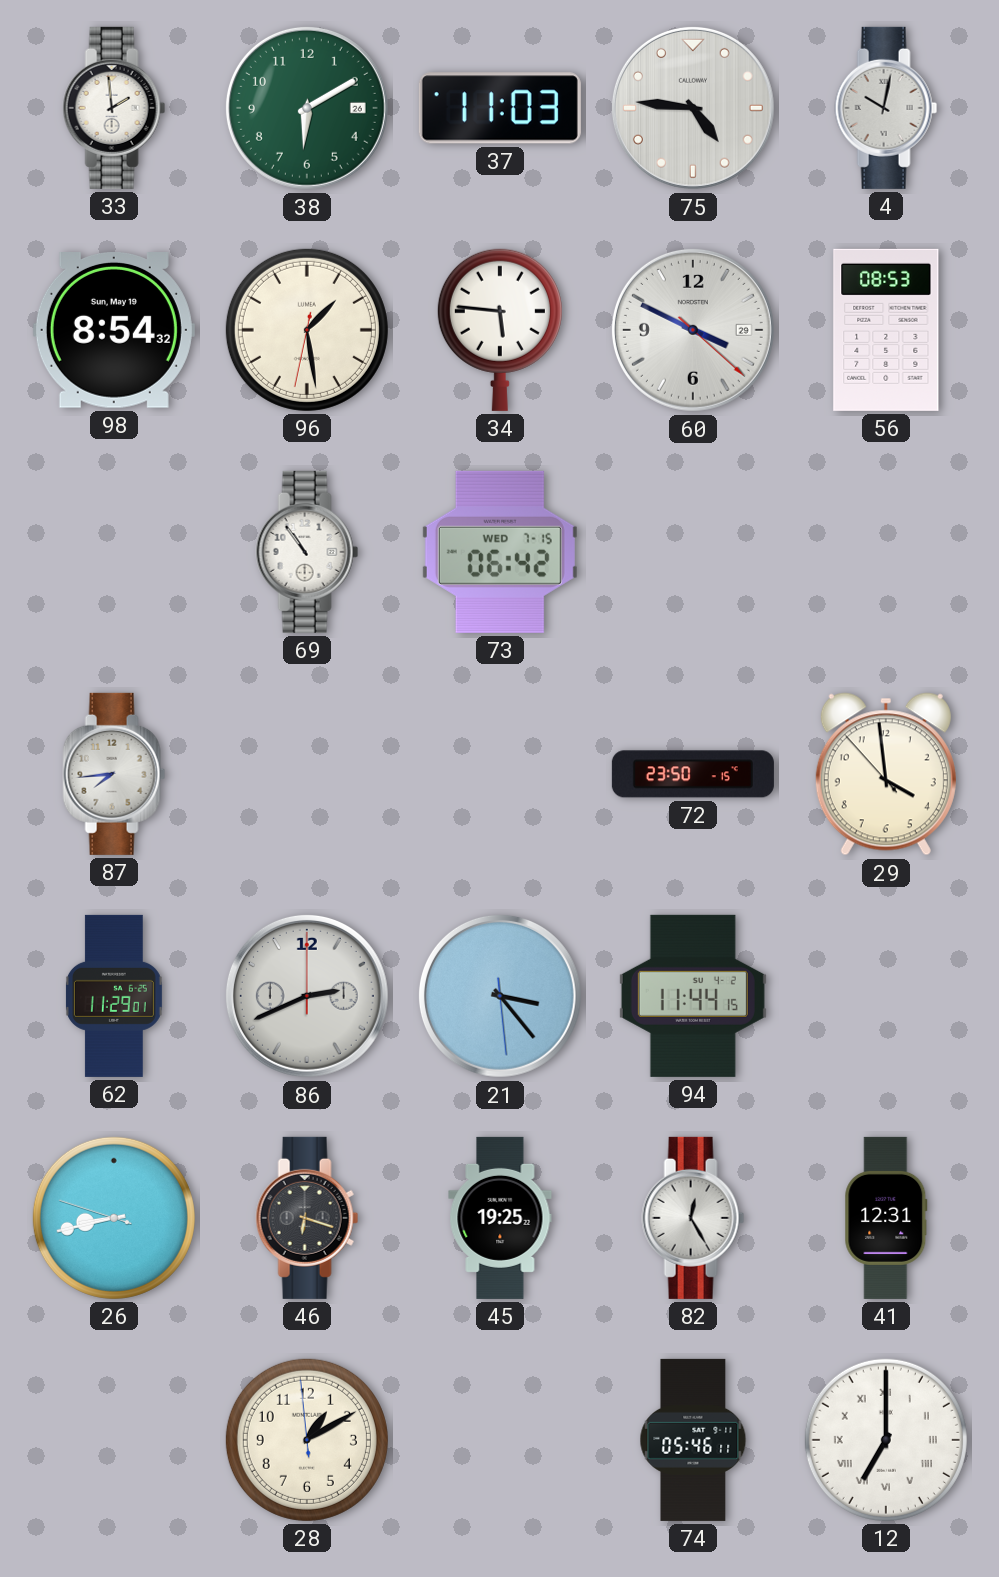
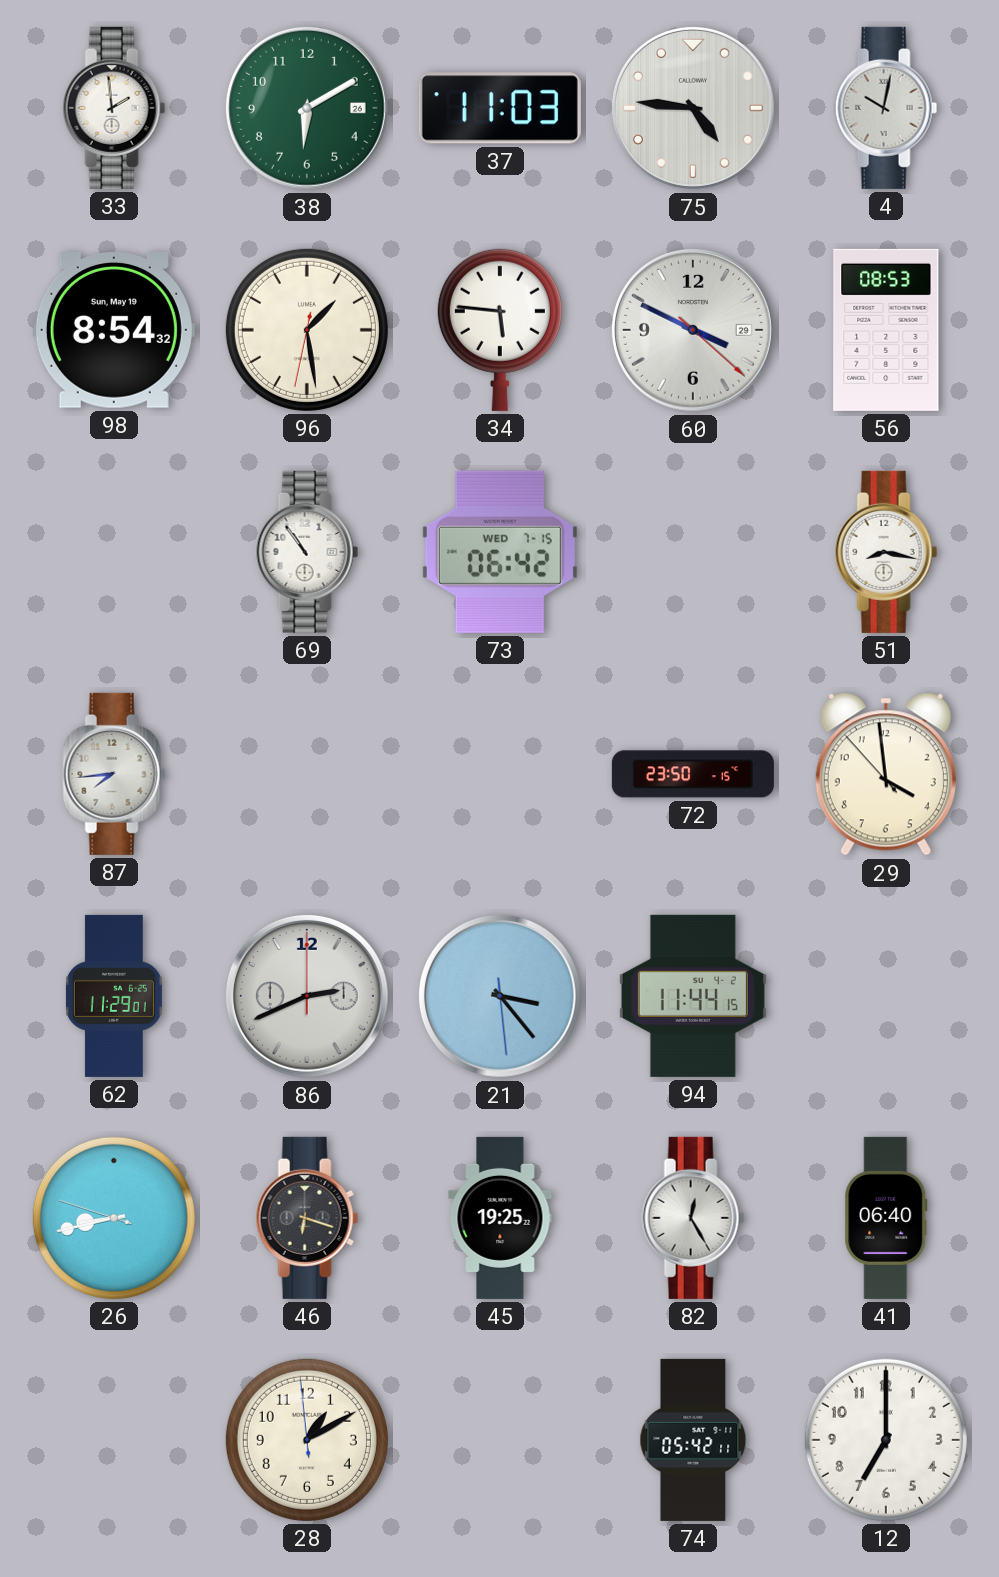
51: none -> 8:17
41: 12:31 -> 06:40
74: 05:46 -> 05:42
12 numerals: Roman -> Arabic
